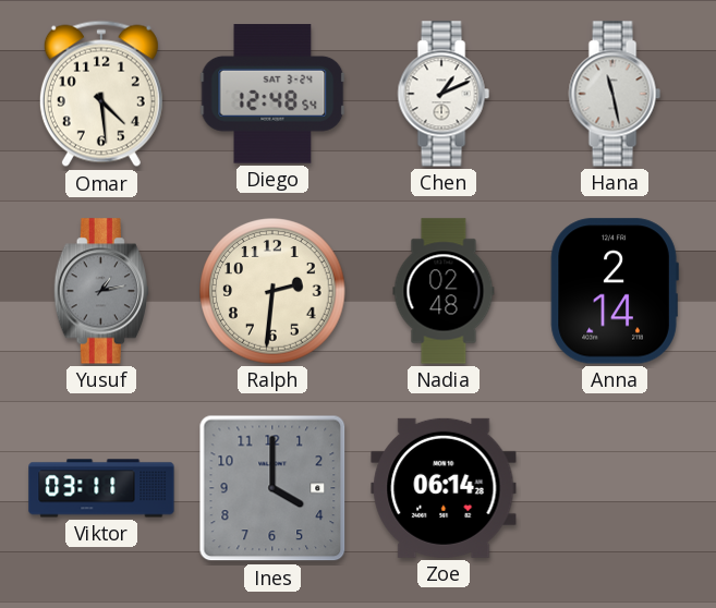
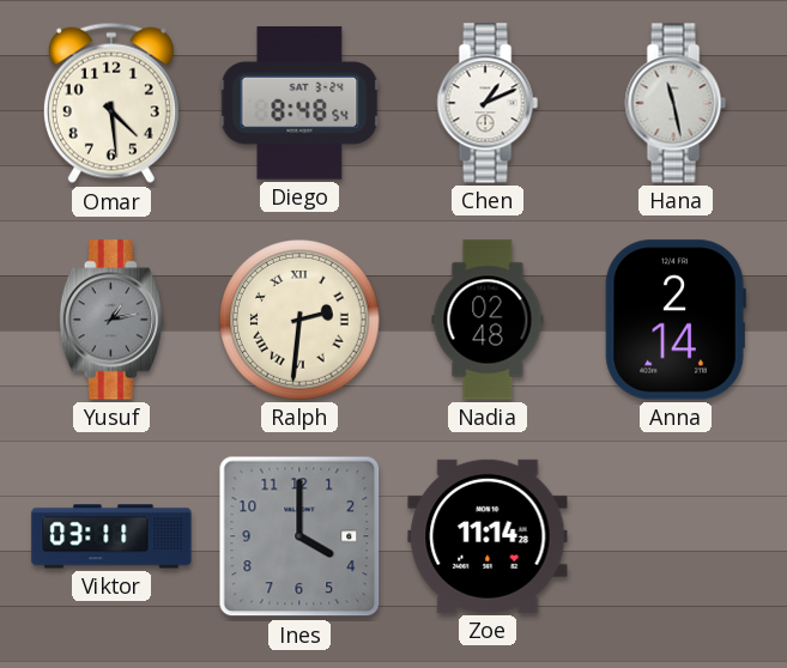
Diego: 12:48 -> 8:48
Ralph numerals: Arabic -> Roman
Zoe: 06:14 -> 11:14
